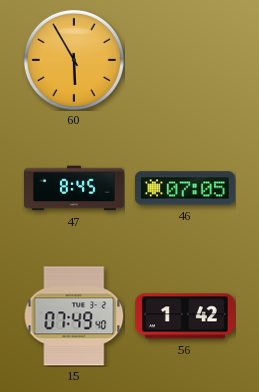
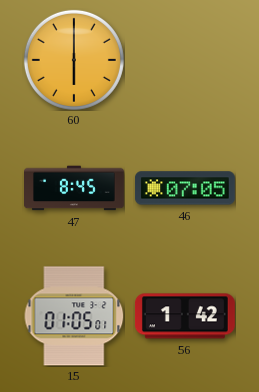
60: 5:55 -> 6:00
15: 07:49 -> 01:05
